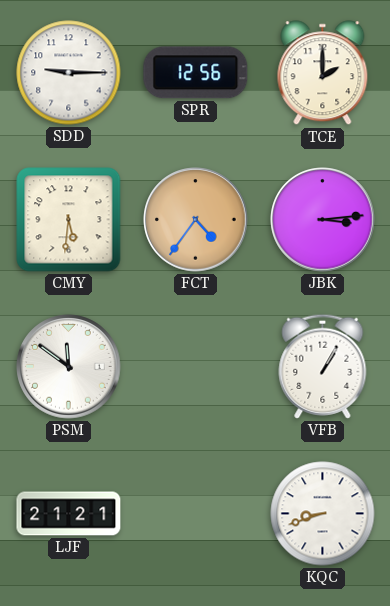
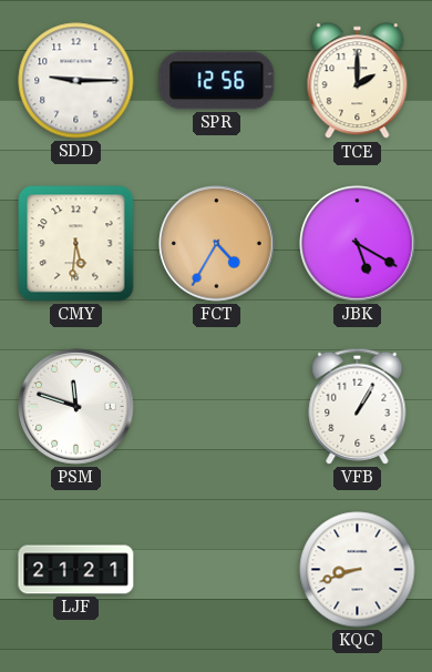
FCT: 4:36 -> 4:35
JBK: 3:14 -> 5:20
PSM: 11:51 -> 11:48
